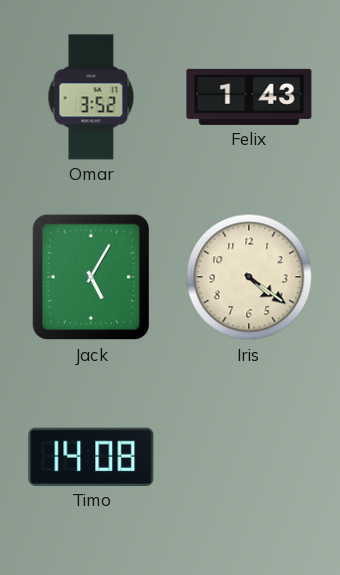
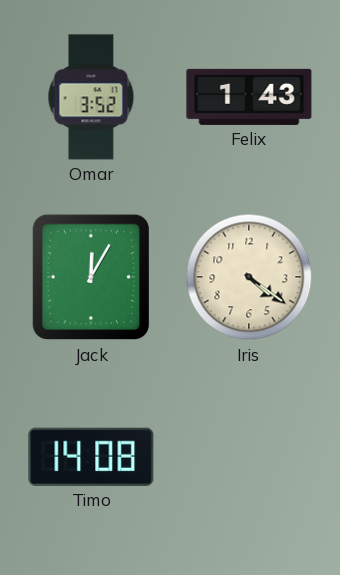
Jack: 5:05 -> 12:05
